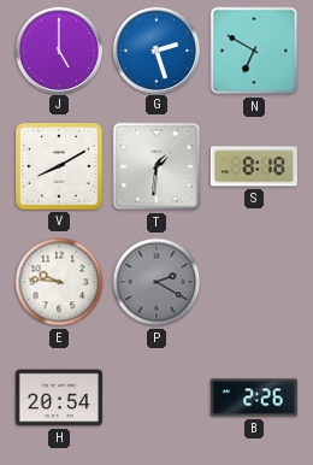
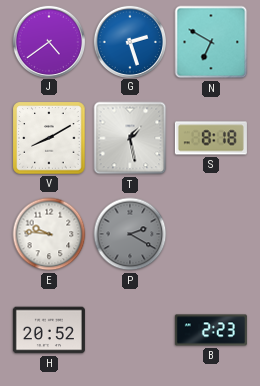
J: 5:00 -> 4:39
T: 1:31 -> 1:28
H: 20:54 -> 20:52
B: 2:26 -> 2:23
